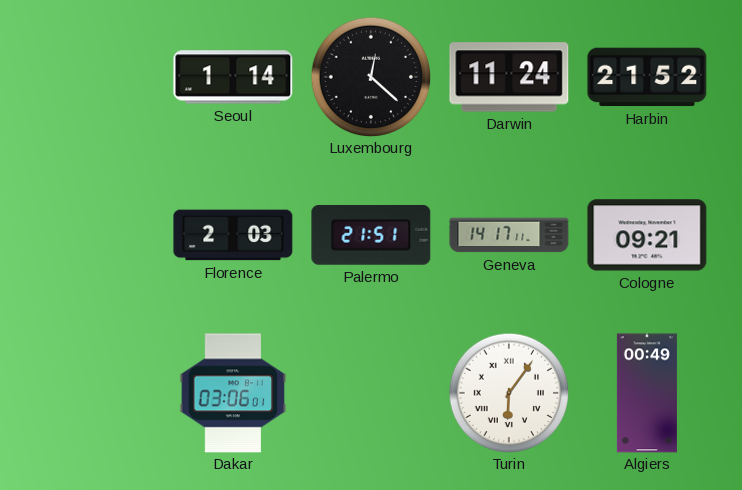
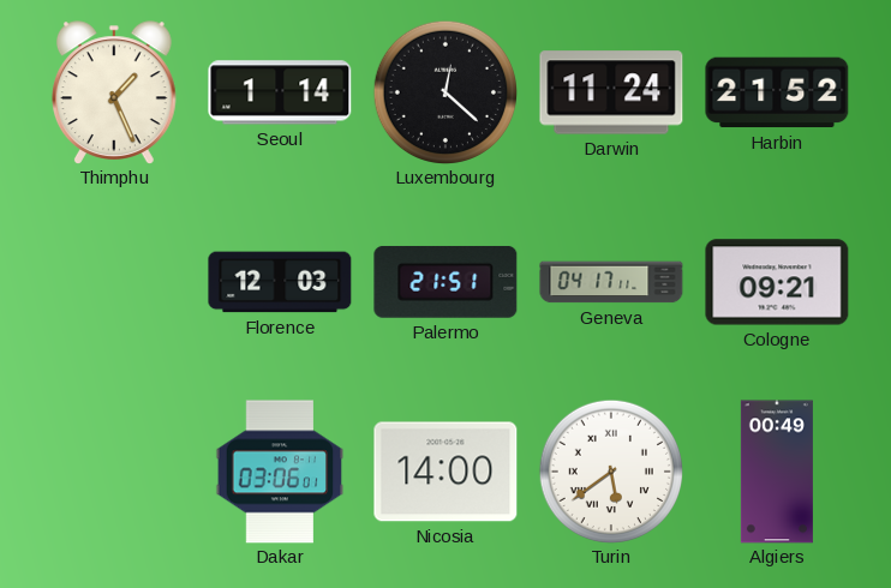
Thimphu: none -> 1:26
Florence: 2:03 -> 12:03
Geneva: 14:17 -> 04:17
Nicosia: none -> 14:00
Turin: 6:06 -> 5:39
